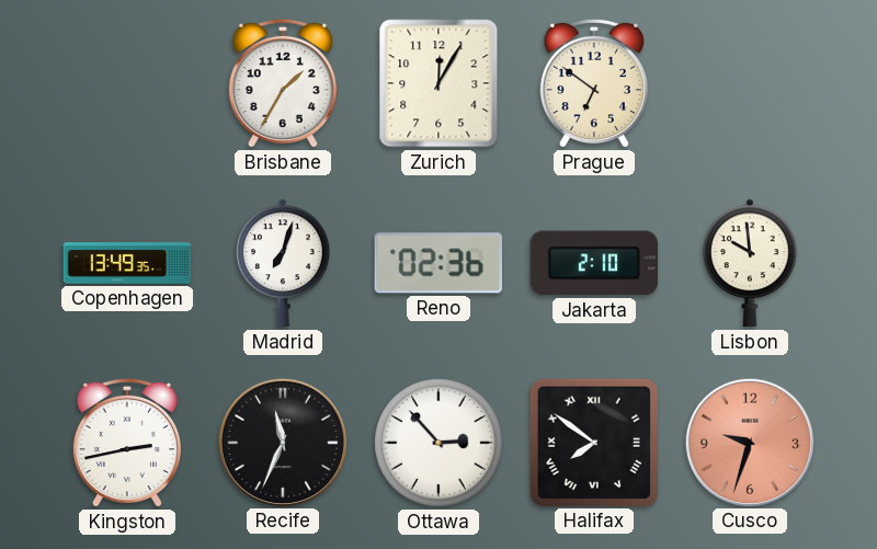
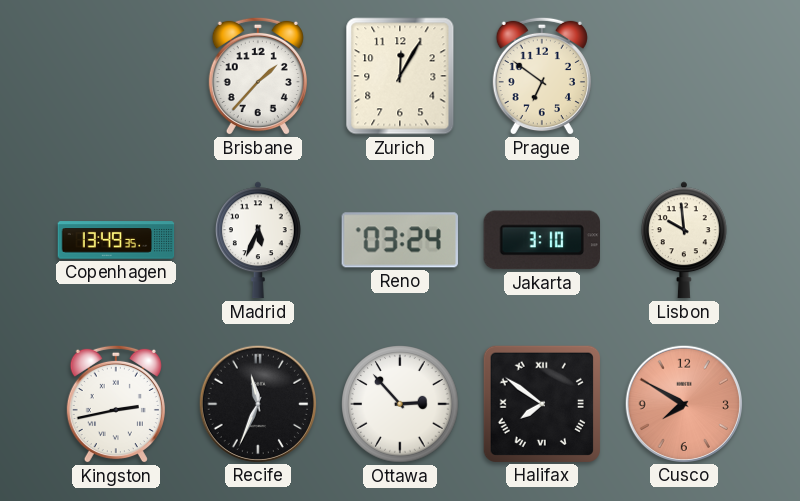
Brisbane: 1:35 -> 1:37
Madrid: 7:03 -> 5:34
Reno: 02:36 -> 03:24
Jakarta: 2:10 -> 3:10
Cusco: 9:33 -> 7:50
